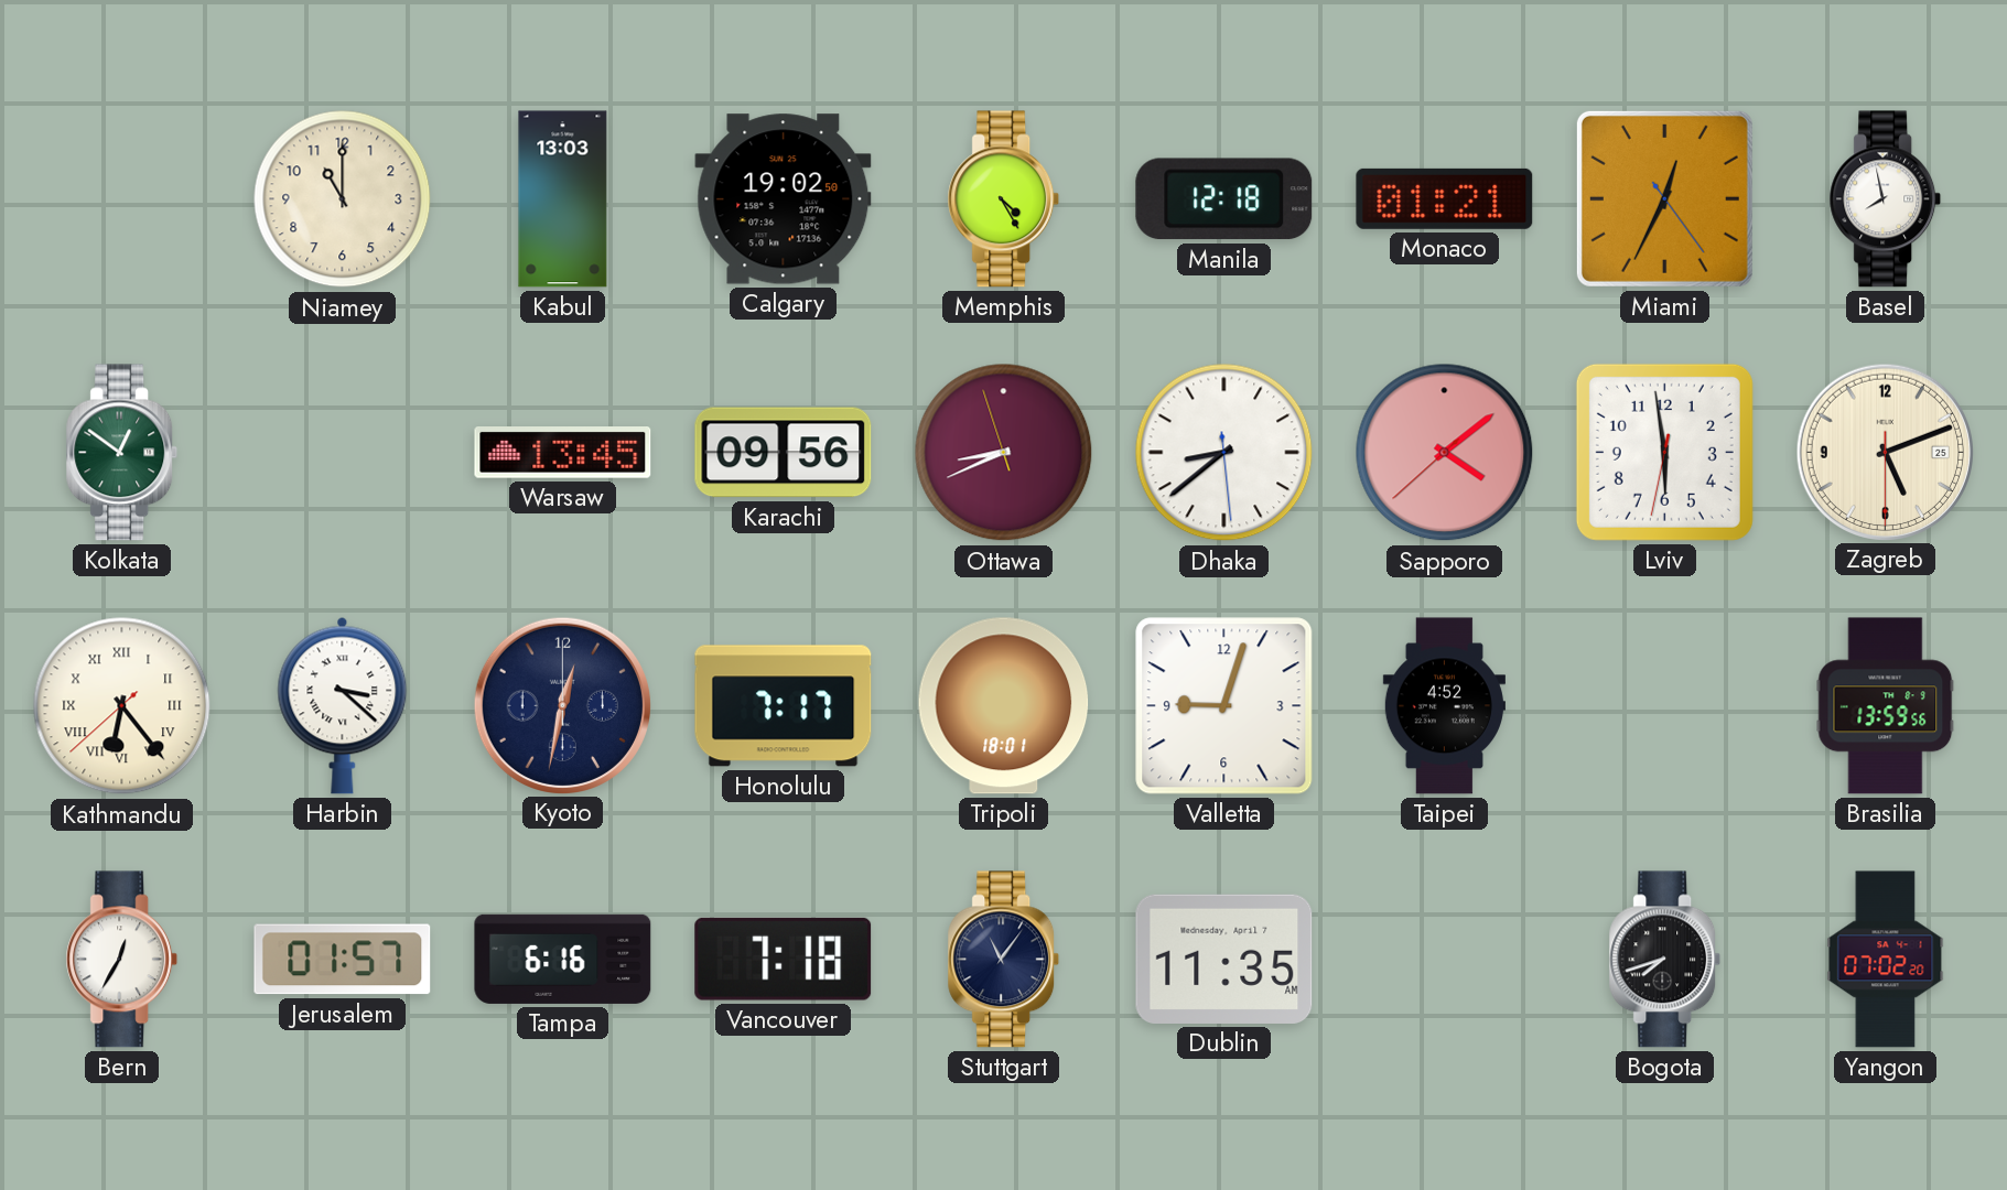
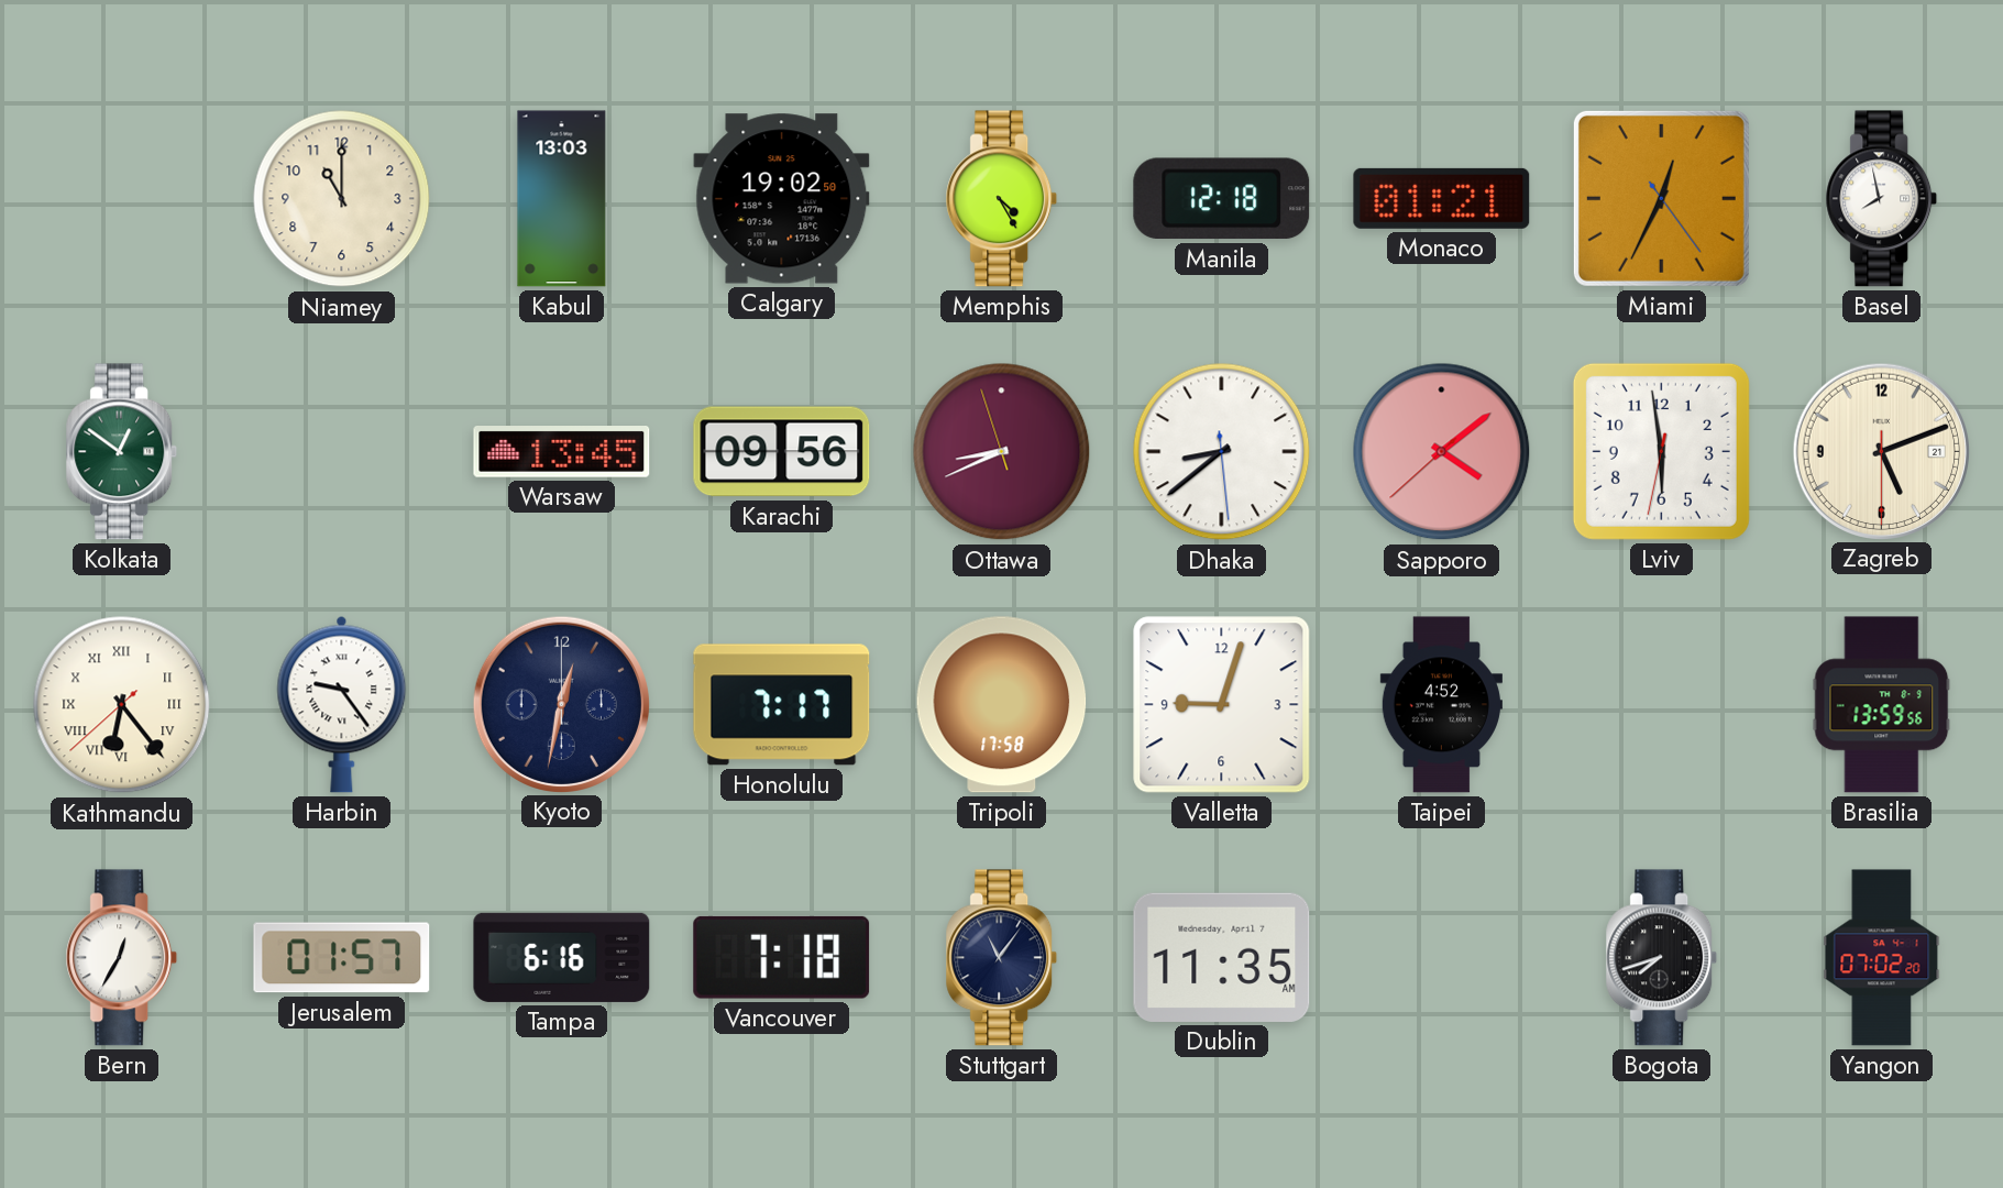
Zagreb date: 25 -> 21
Harbin: 3:22 -> 9:24
Tripoli: 18:01 -> 17:58
